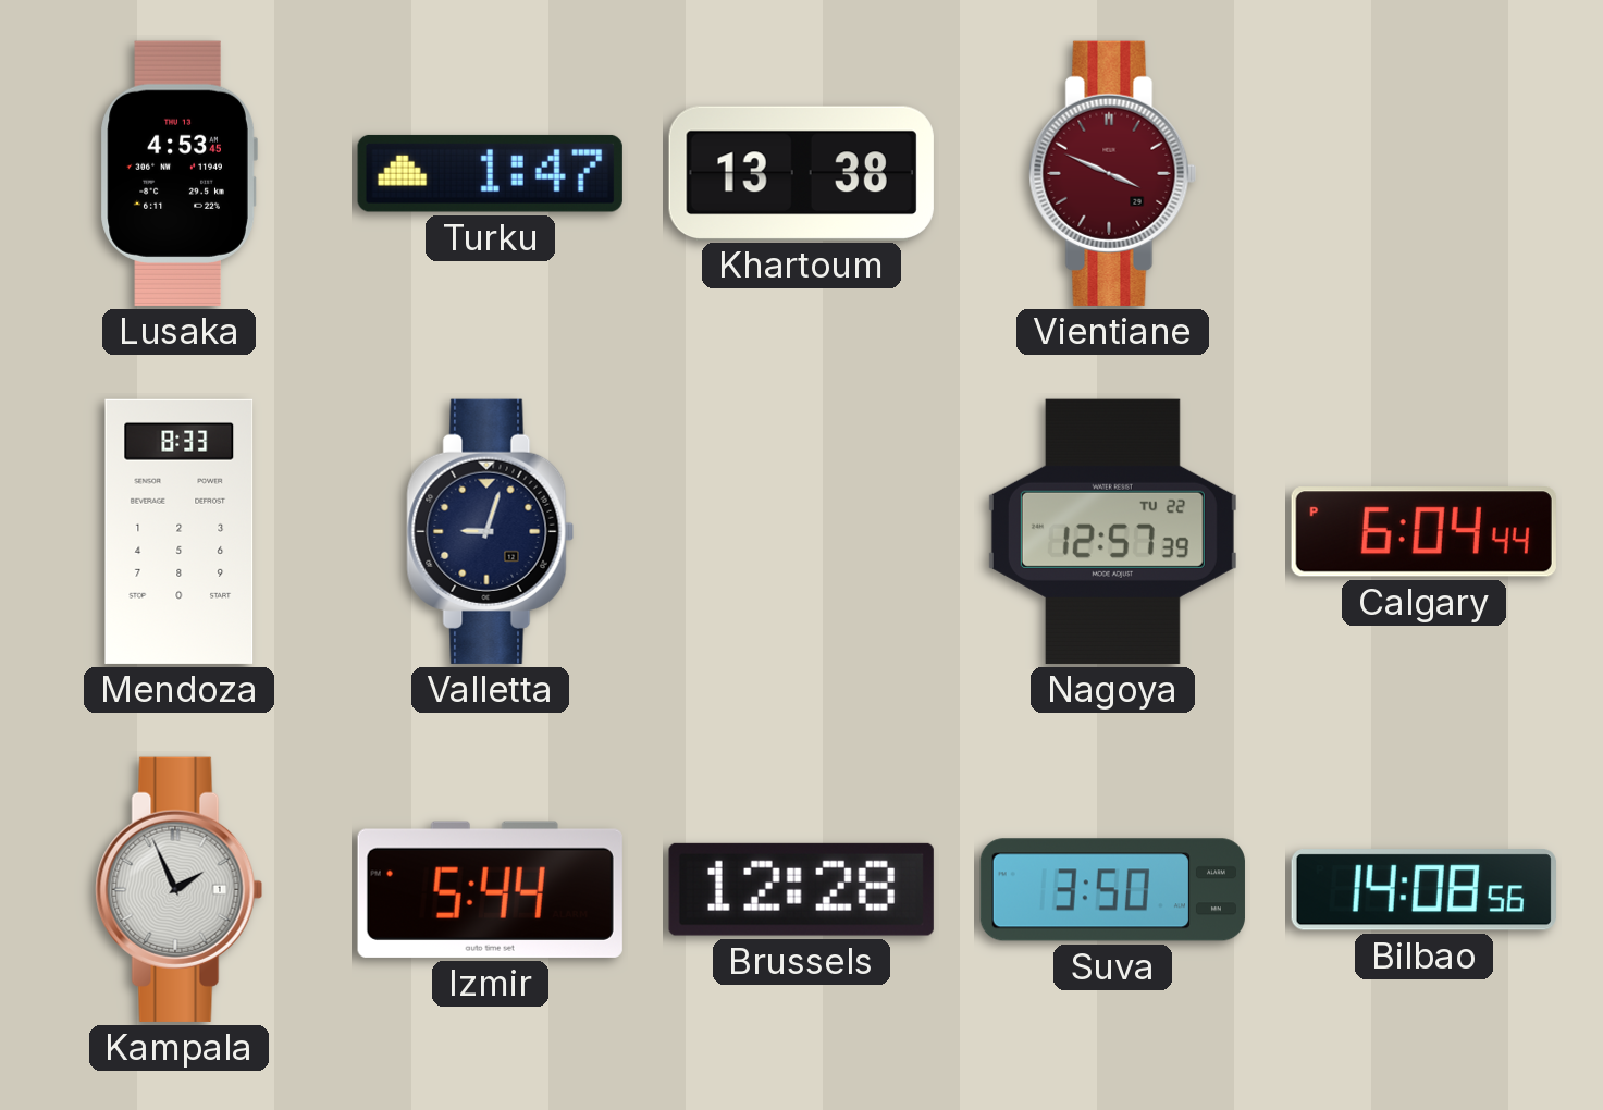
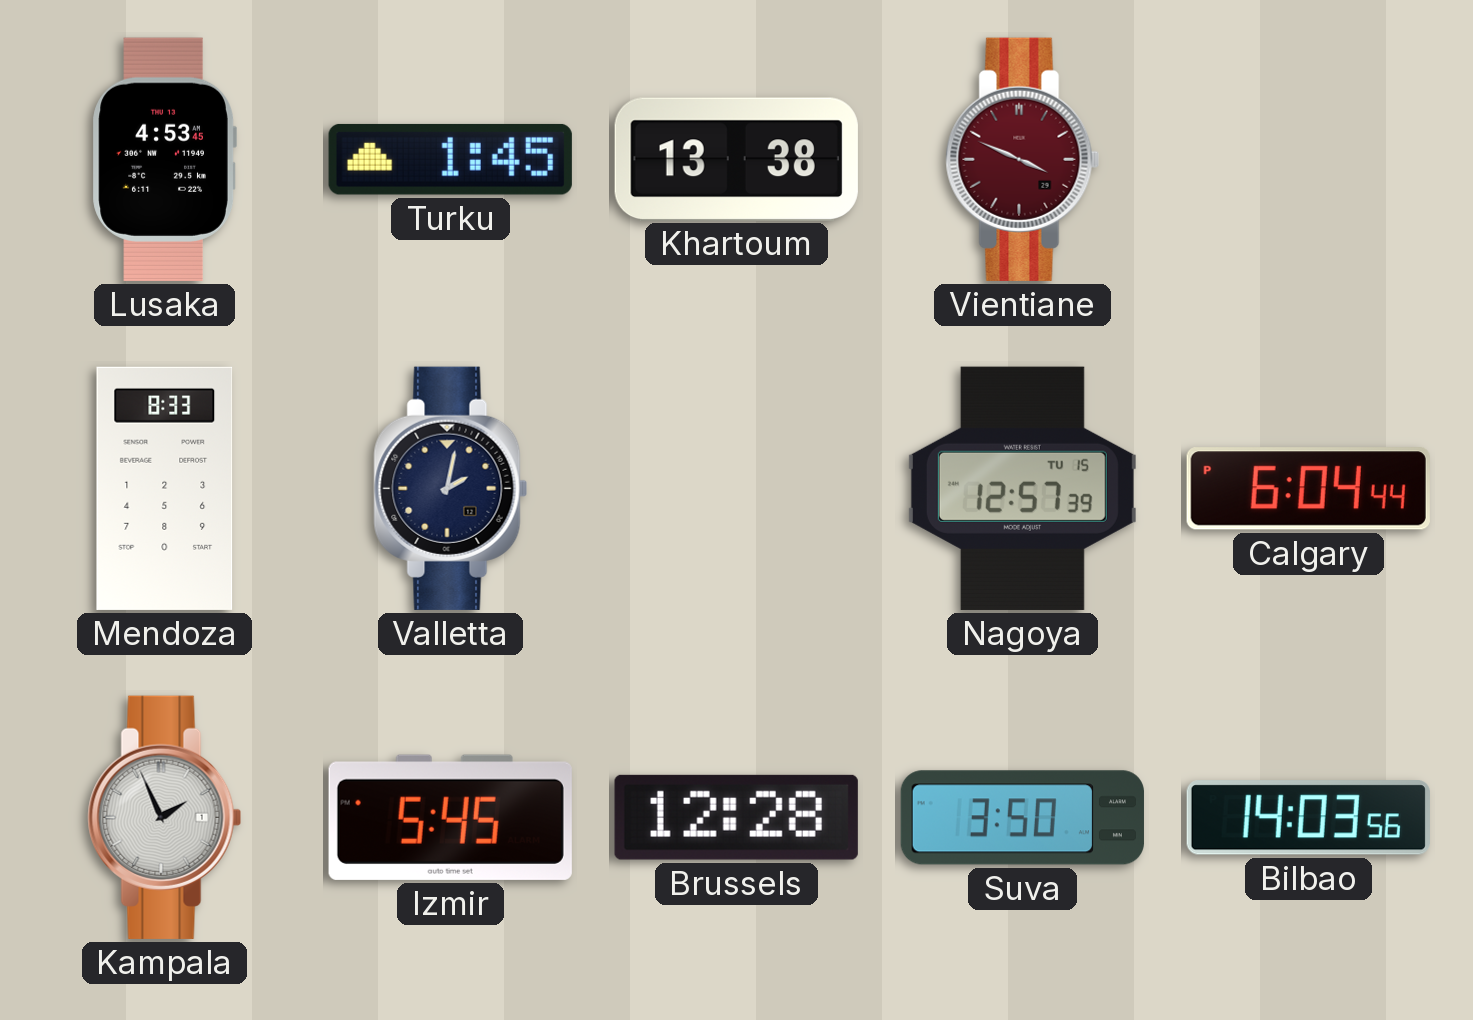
Turku: 1:47 -> 1:45
Valletta: 9:03 -> 2:02
Nagoya date: TU 22 -> TU 15
Izmir: 5:44 -> 5:45
Bilbao: 14:08 -> 14:03
